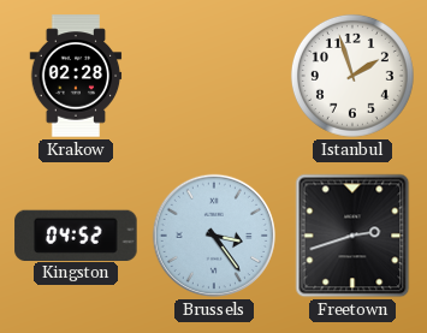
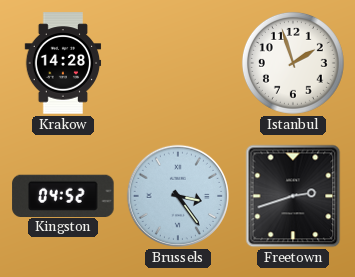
Krakow: 02:28 -> 14:28
